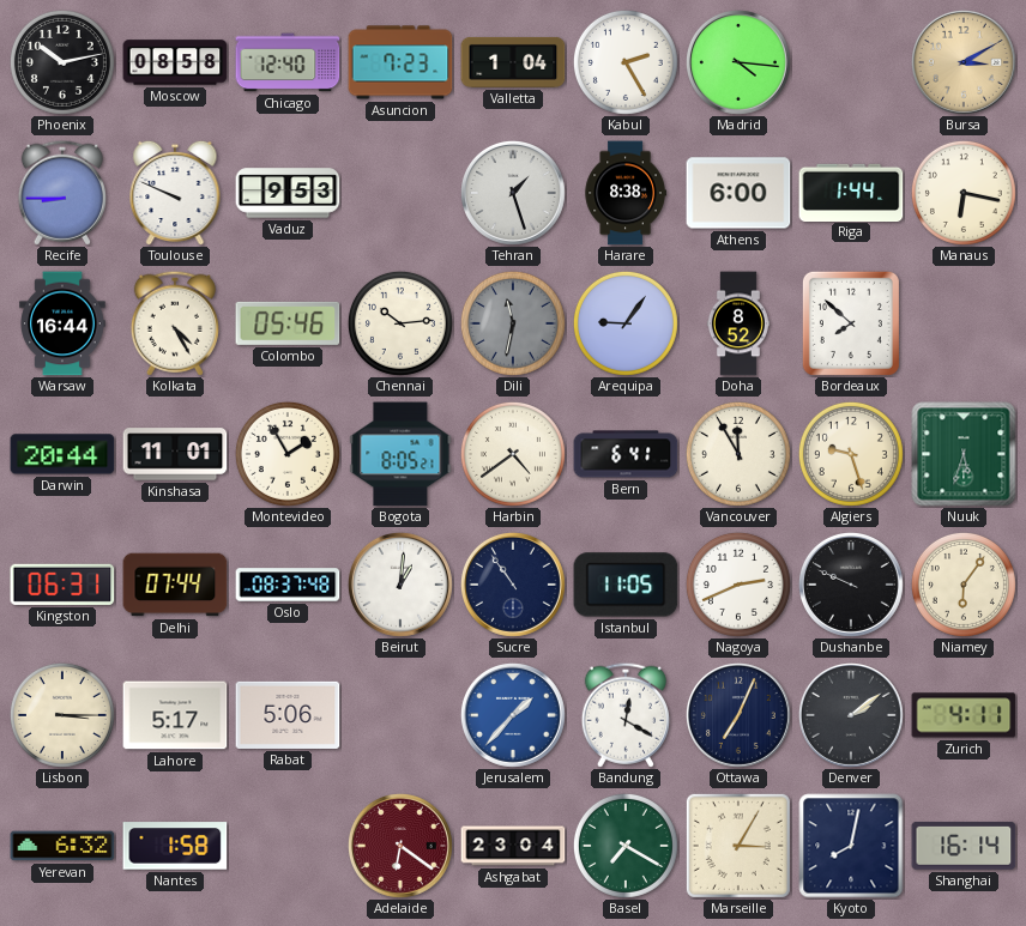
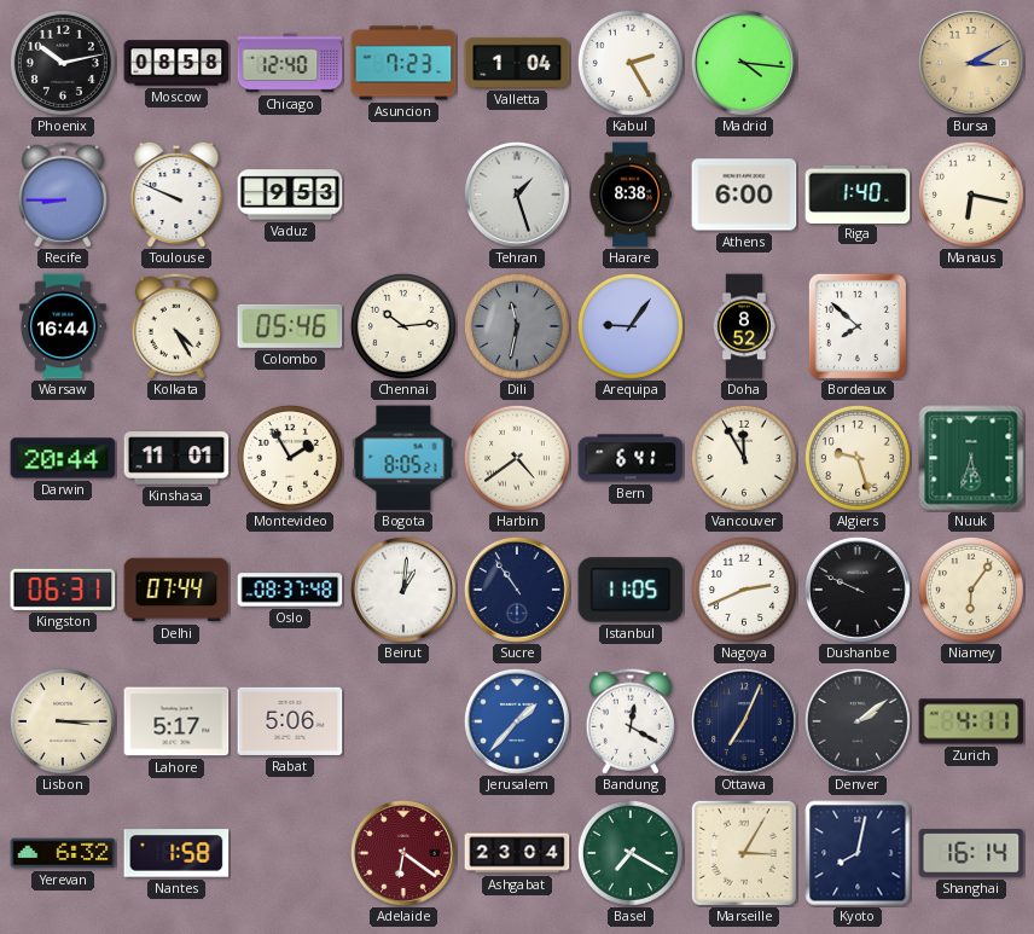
Riga: 1:44 -> 1:40
